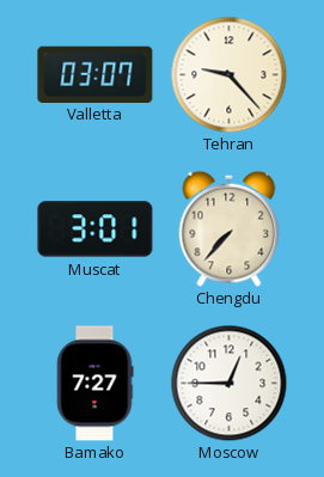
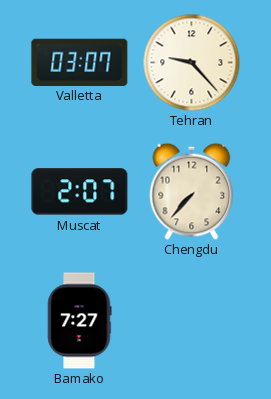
Muscat: 3:01 -> 2:07
Moscow: 12:45 -> none
